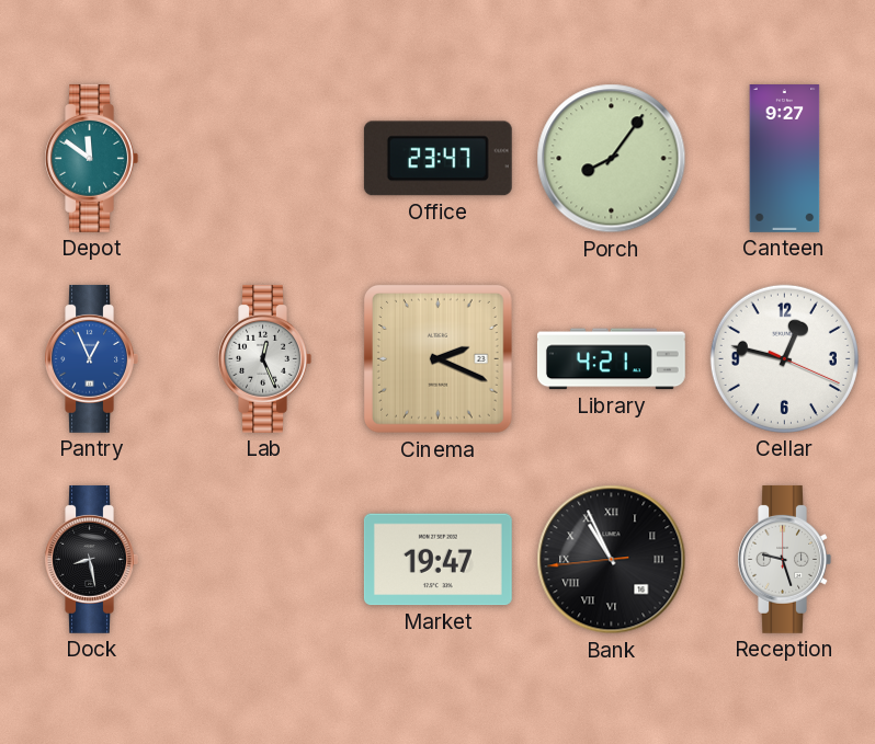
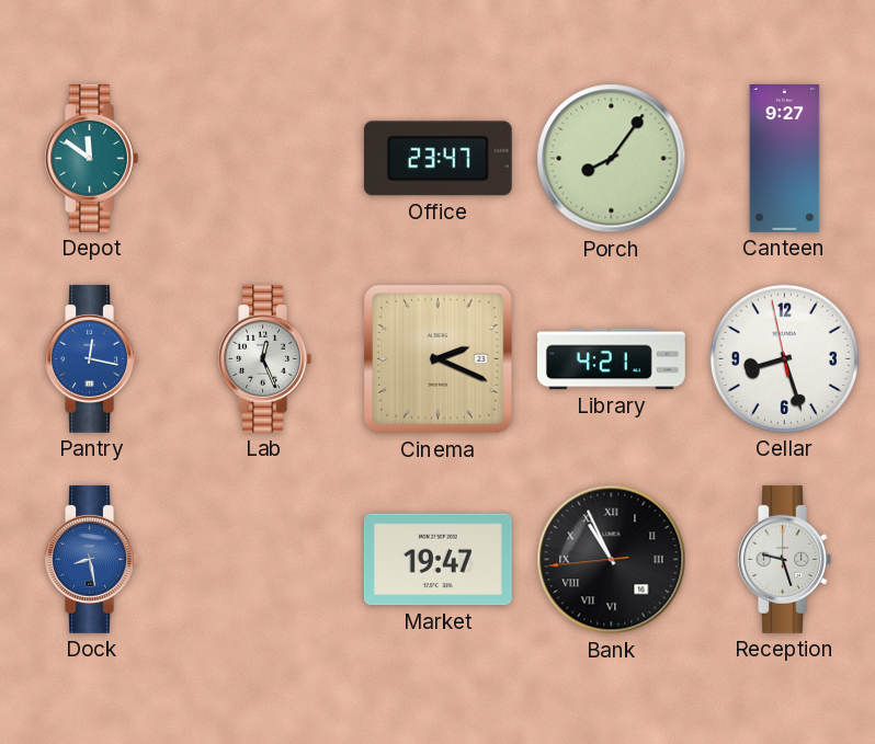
Pantry: 12:56 -> 12:17
Cellar: 12:47 -> 8:26
Dock dial: black -> blue
